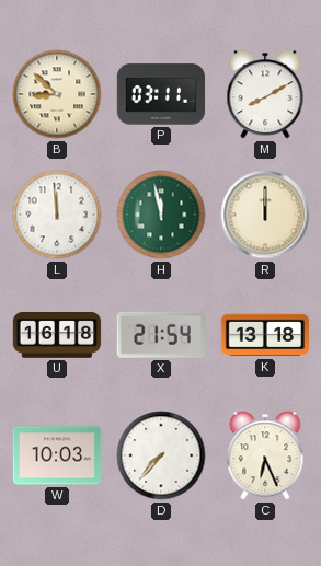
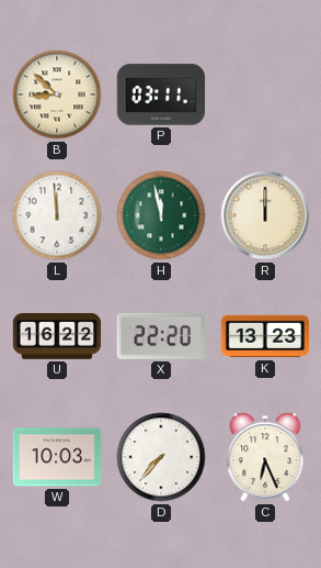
M: 8:10 -> none
U: 16:18 -> 16:22
X: 21:54 -> 22:20
K: 13:18 -> 13:23
